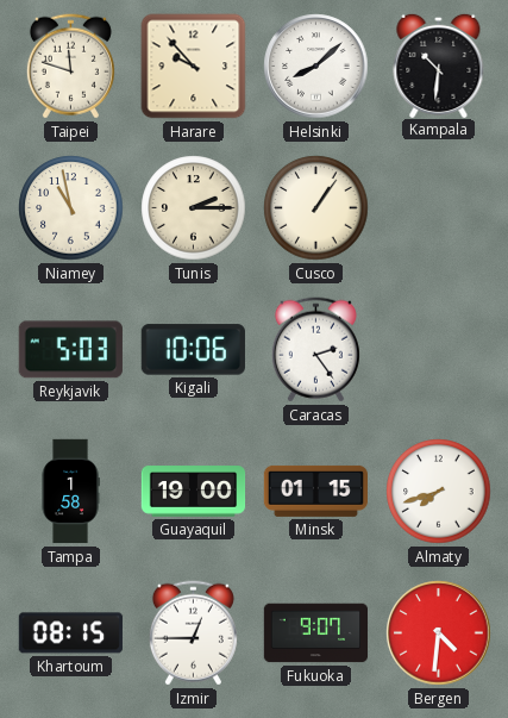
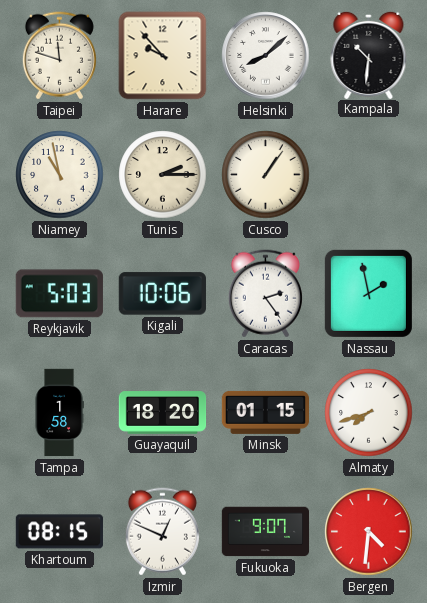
Nassau: none -> 1:58
Guayaquil: 19:00 -> 18:20
Izmir: 12:45 -> 12:49
